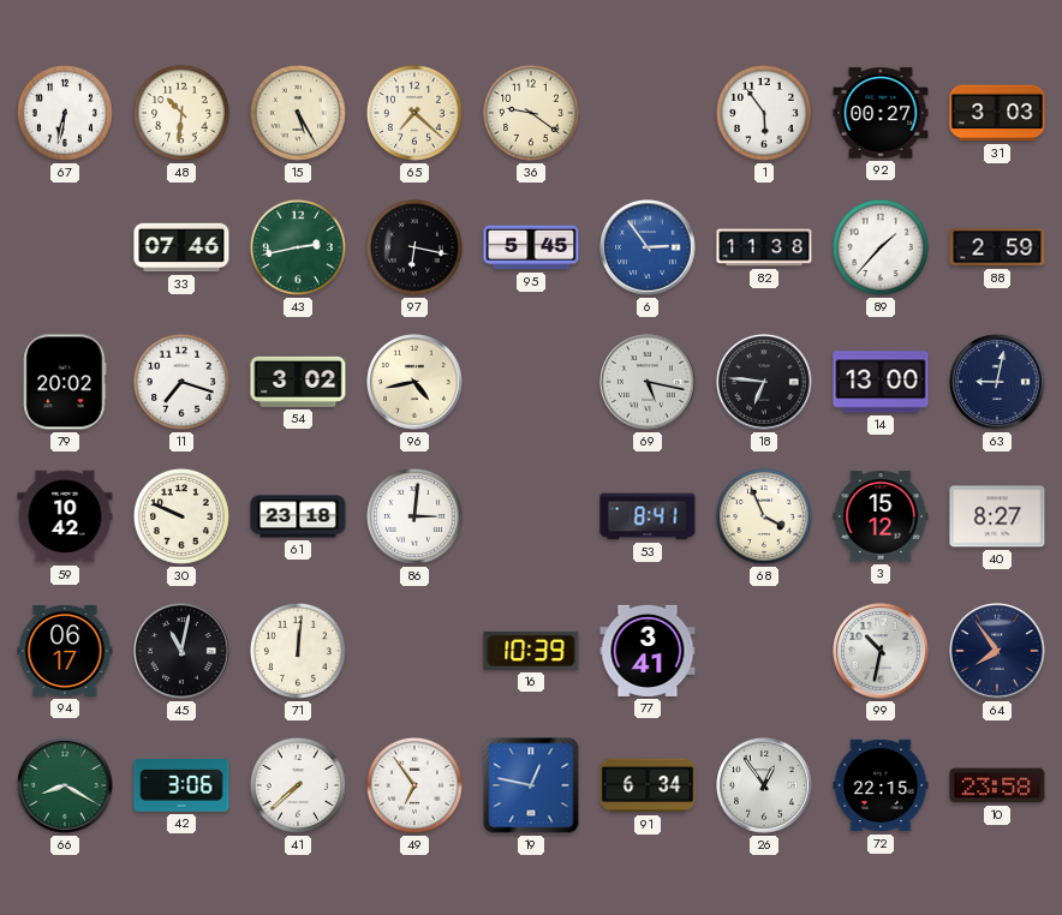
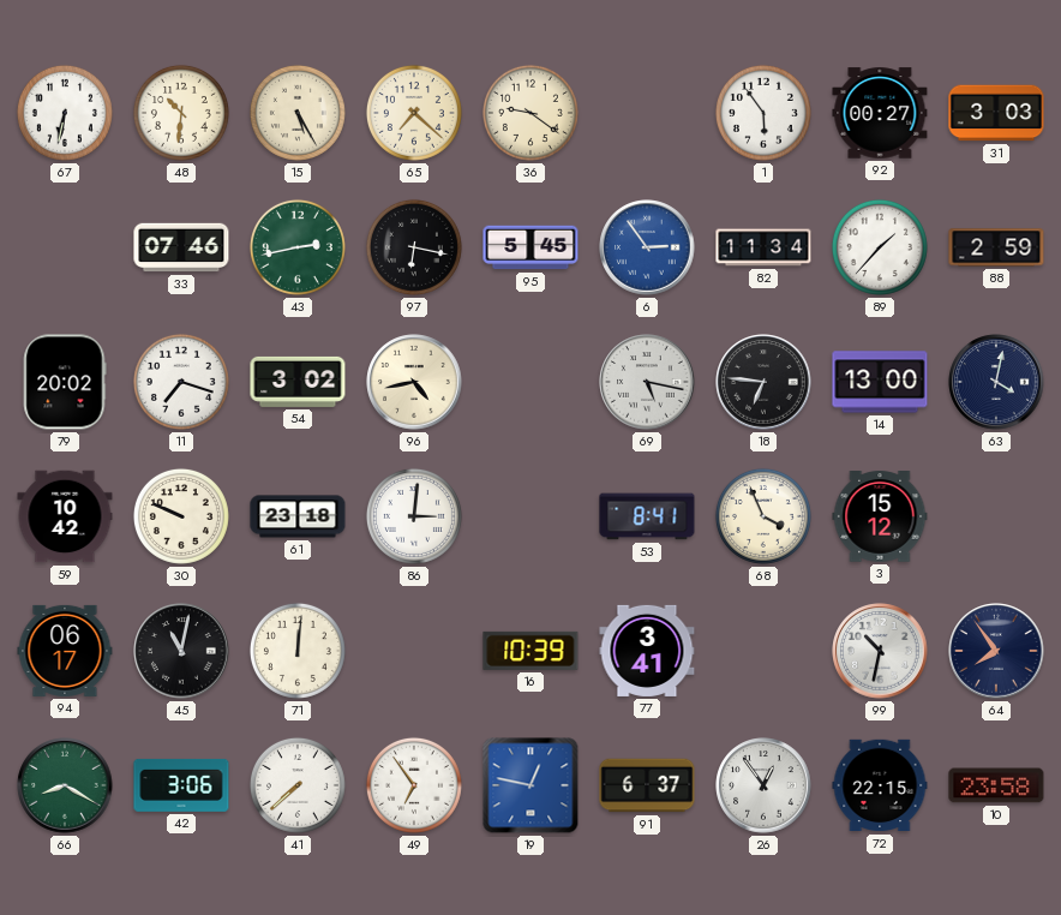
82: 11:38 -> 11:34
63: 9:02 -> 4:02
40: 8:27 -> none
91: 6:34 -> 6:37
